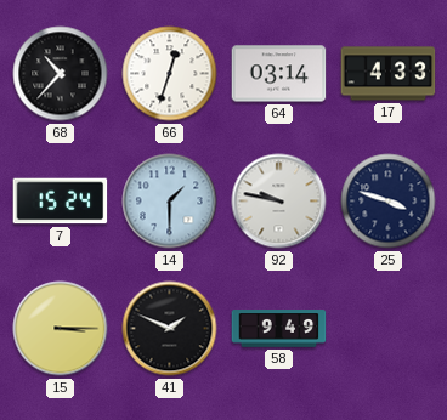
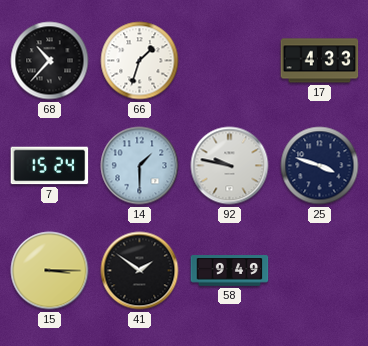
66: 12:33 -> 1:33
64: 03:14 -> none
41: 1:49 -> 1:51
